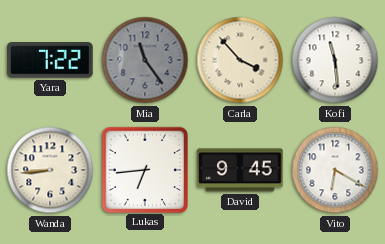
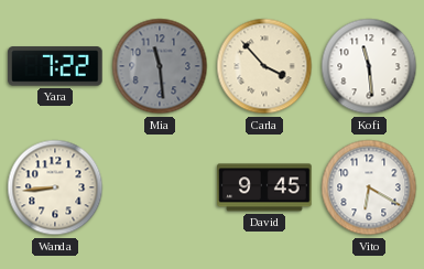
Mia: 11:24 -> 11:29
Lukas: 6:44 -> none
